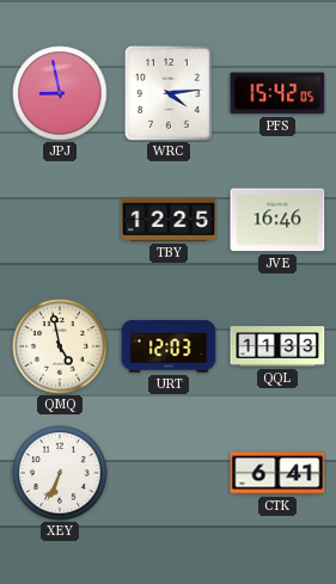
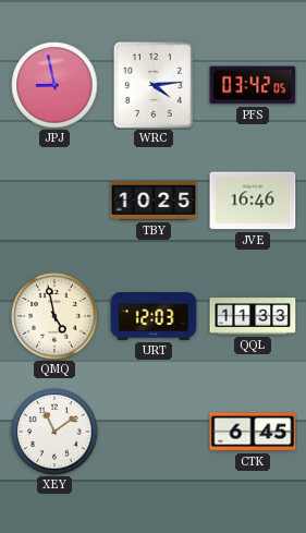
PFS: 15:42 -> 03:42
TBY: 12:25 -> 10:25
XEY: 6:34 -> 11:09
CTK: 6:41 -> 6:45
